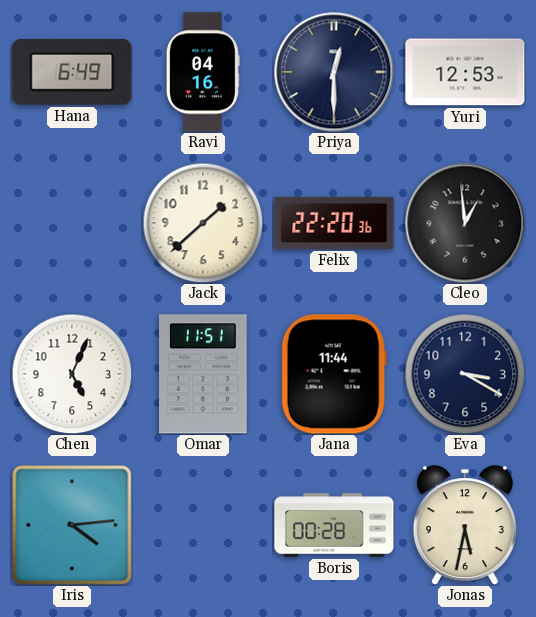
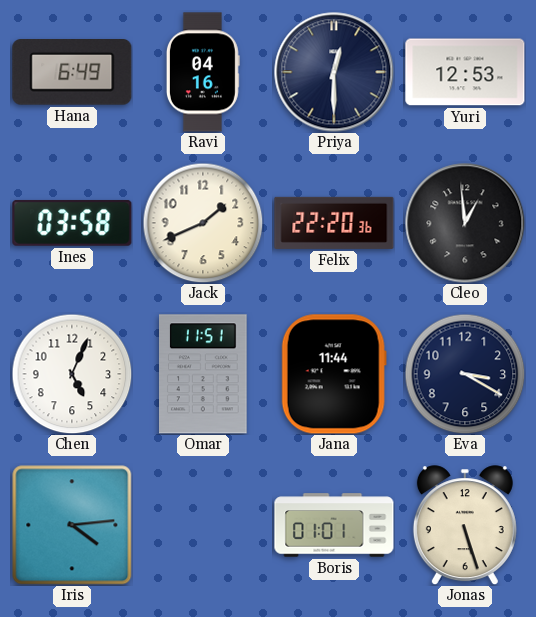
Ines: none -> 03:58
Jack: 1:38 -> 1:41
Boris: 00:28 -> 01:01
Jonas: 5:32 -> 5:27
